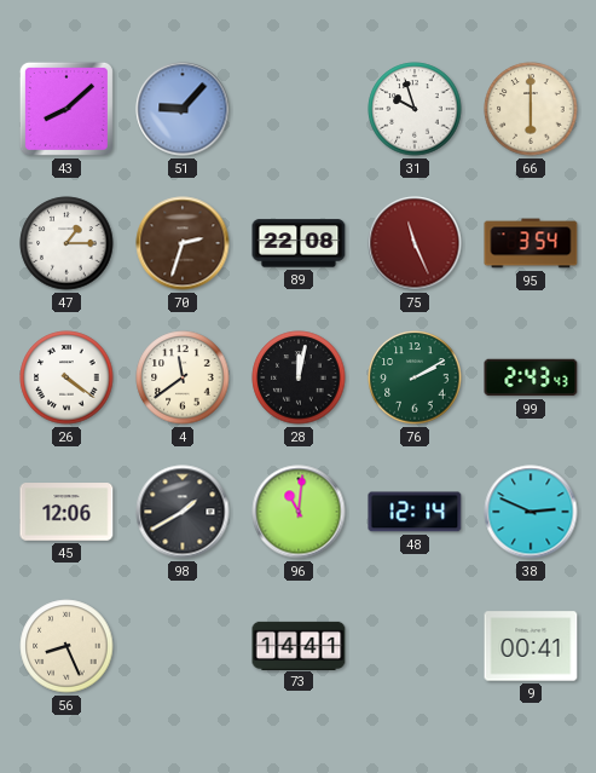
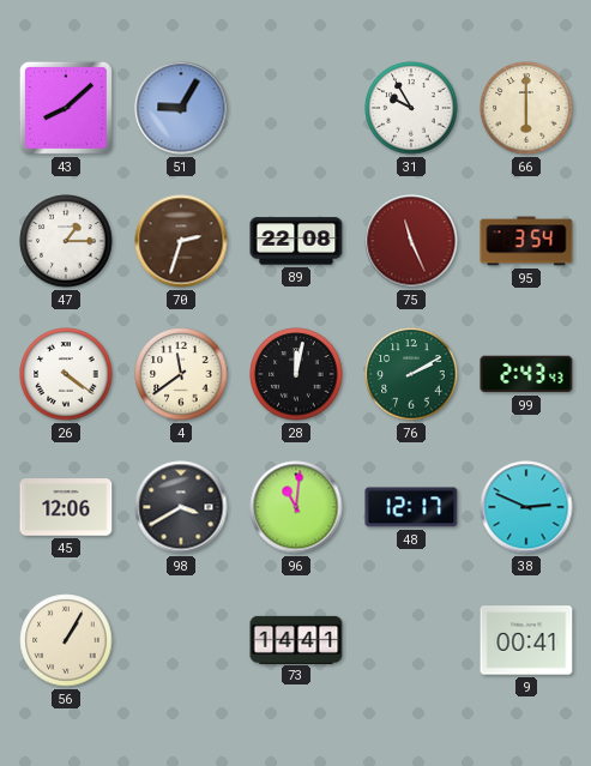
51: 9:07 -> 9:05
31: 9:57 -> 9:55
98: 1:40 -> 3:40
48: 12:14 -> 12:17
56: 8:26 -> 1:05
